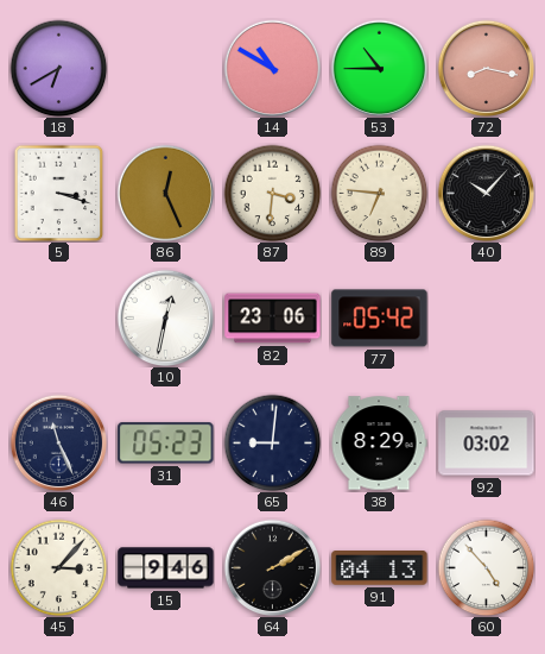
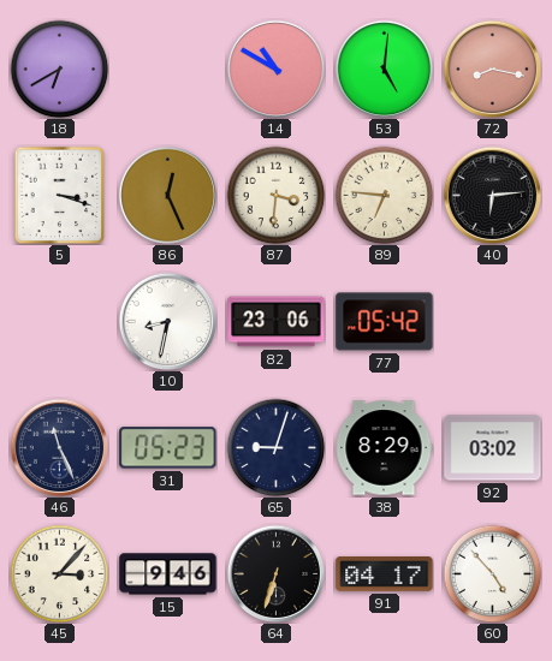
53: 10:45 -> 5:01
40: 10:07 -> 6:14
10: 12:32 -> 8:32
65: 9:01 -> 9:03
64: 2:10 -> 6:33
91: 04:13 -> 04:17
